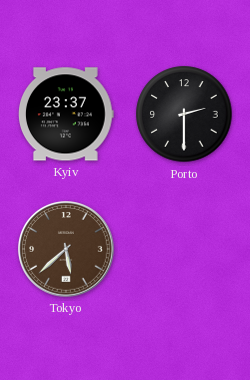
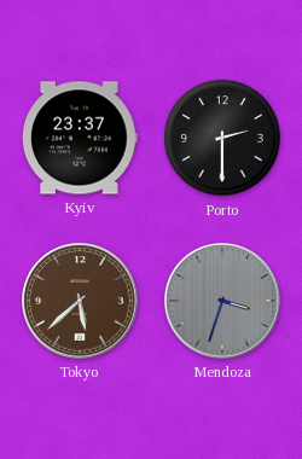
Mendoza: none -> 3:33
